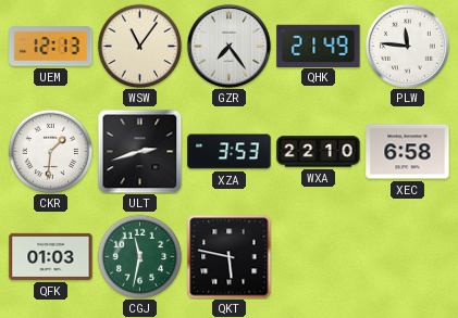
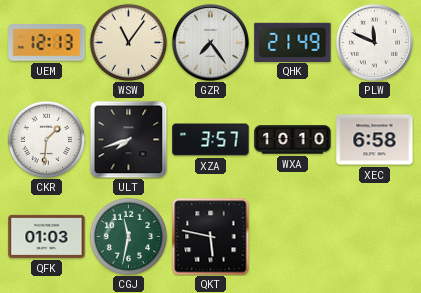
PLW: 11:46 -> 11:49
ULT: 2:42 -> 7:42
XZA: 3:53 -> 3:57
WXA: 22:10 -> 10:10
